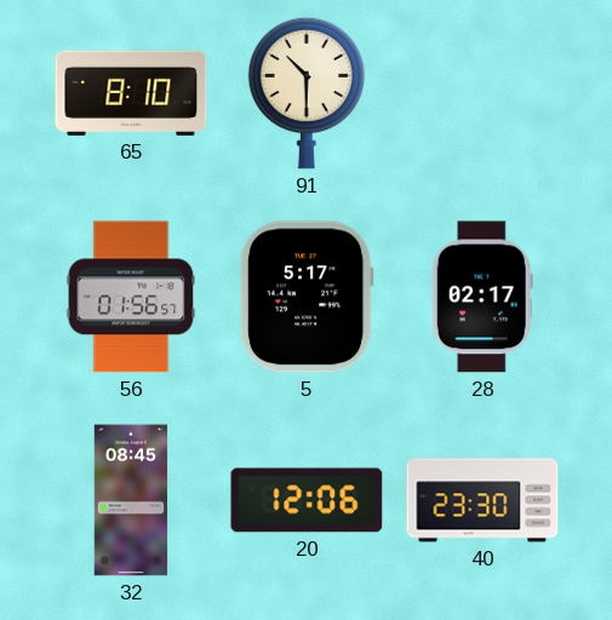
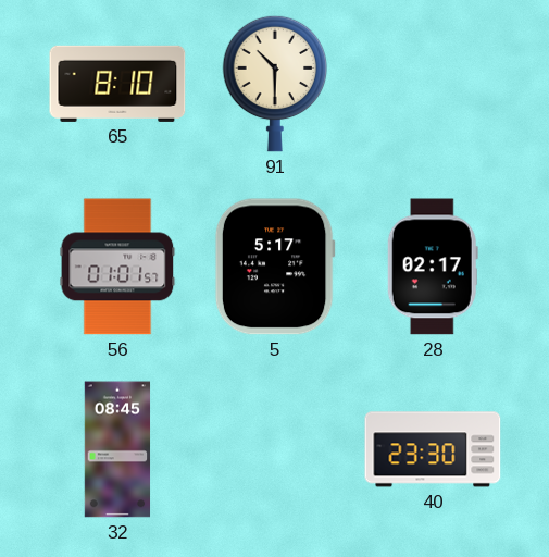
56: 01:56 -> 01:01
20: 12:06 -> none
